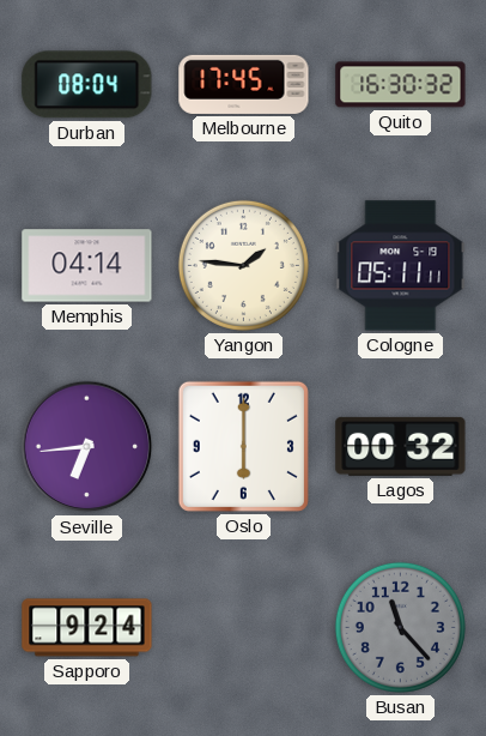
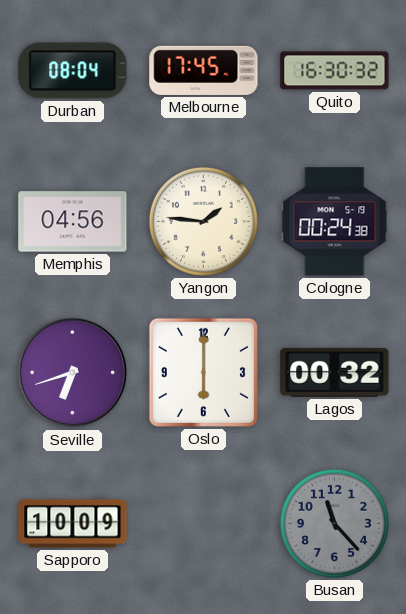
Memphis: 04:14 -> 04:56
Cologne: 05:11 -> 00:24
Seville: 6:44 -> 6:42
Sapporo: 9:24 -> 10:09
